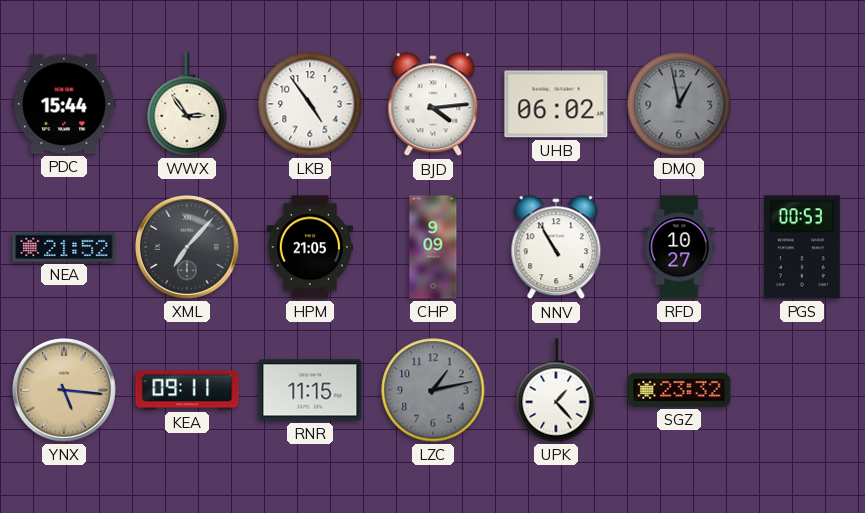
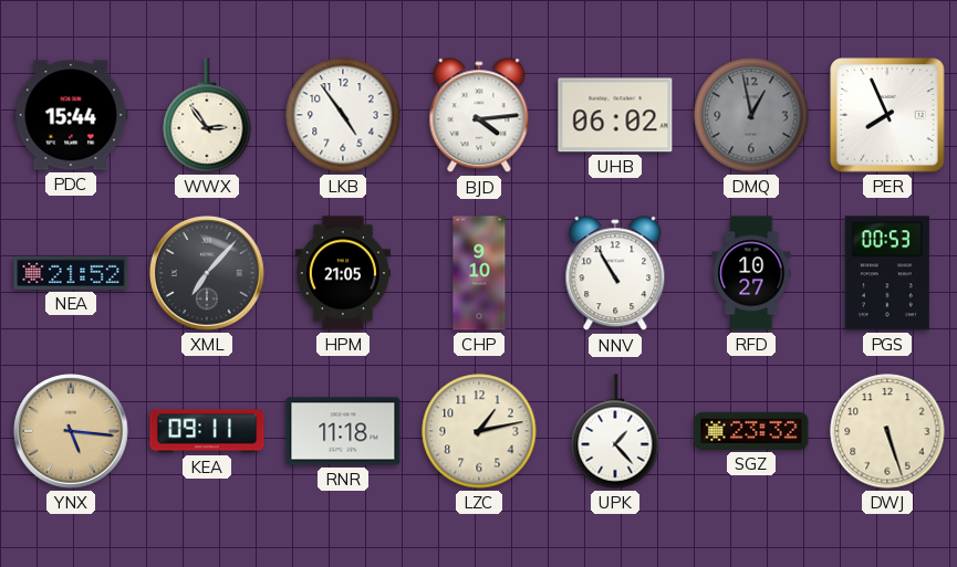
PER: none -> 7:56
CHP: 9:09 -> 9:10
RNR: 11:15 -> 11:18
LZC dial: grey -> cream
DWJ: none -> 5:27
